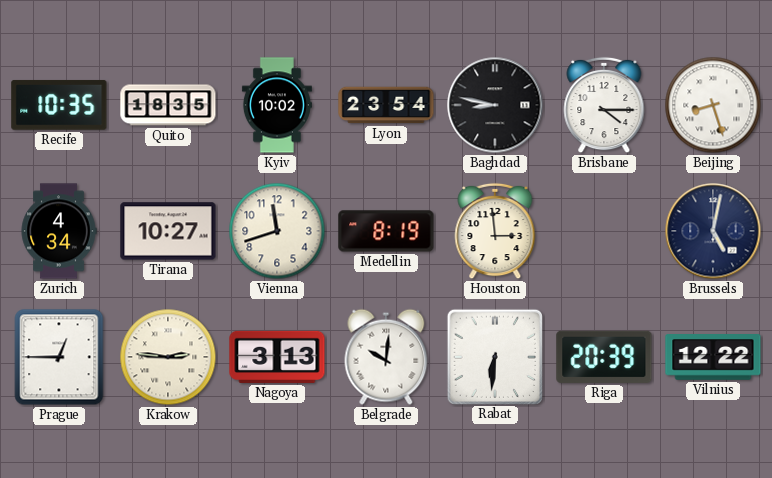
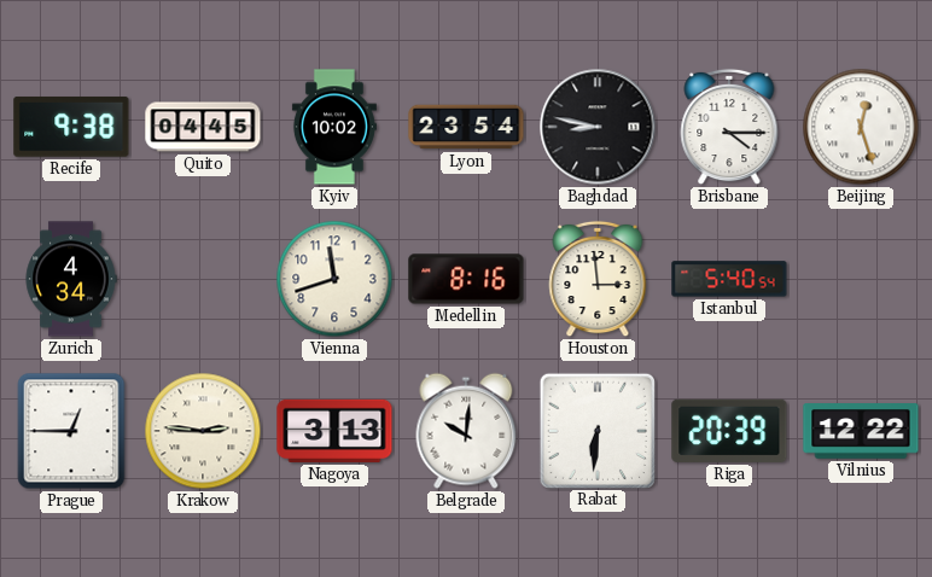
Recife: 10:35 -> 9:38
Quito: 18:35 -> 04:45
Beijing: 8:27 -> 12:27
Tirana: 10:27 -> none
Medellin: 8:19 -> 8:16
Istanbul: none -> 5:40
Brussels: 5:02 -> none
